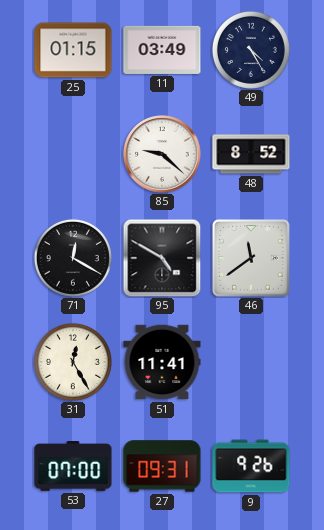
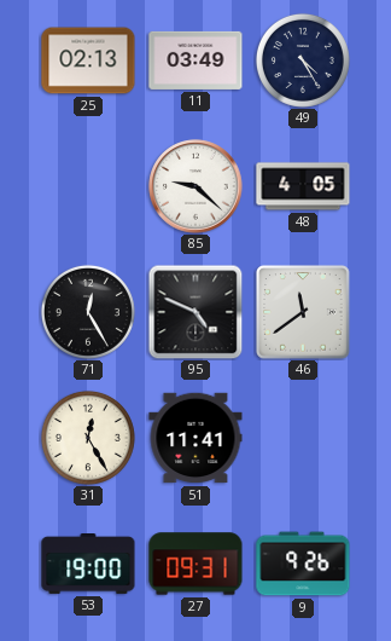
25: 01:15 -> 02:13
48: 8:52 -> 4:05
71: 12:20 -> 12:25
95: 4:50 -> 4:49
53: 07:00 -> 19:00
